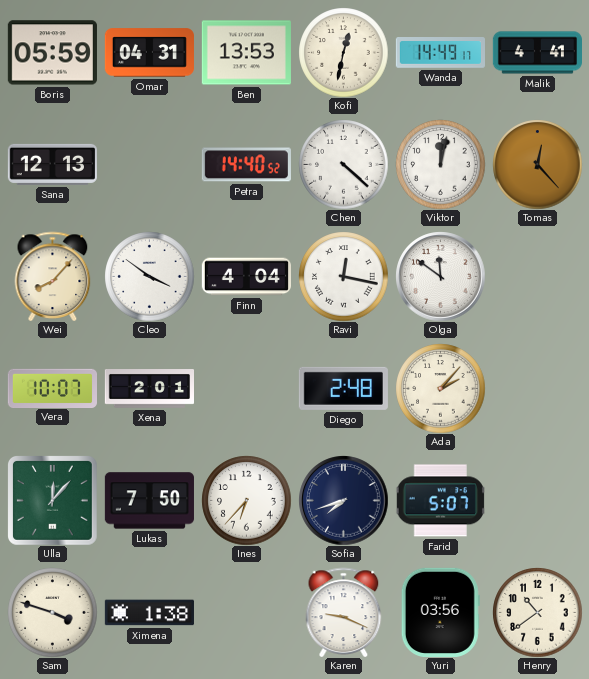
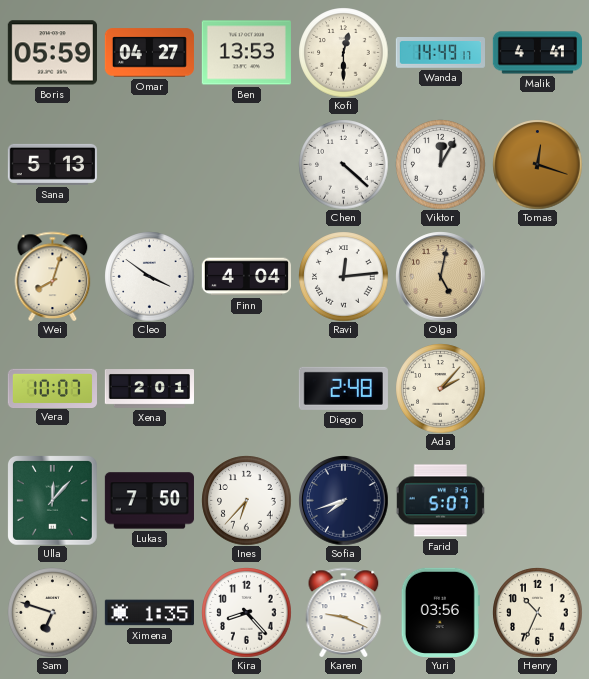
Omar: 04:31 -> 04:27
Kofi: 12:32 -> 12:30
Sana: 12:13 -> 5:13
Petra: 14:40 -> none
Viktor: 12:02 -> 12:05
Tomas: 12:23 -> 12:18
Wei: 8:07 -> 8:03
Ravi: 12:17 -> 12:14
Olga: 11:51 -> 5:02
Olga dial: white -> champagne
Sam: 3:48 -> 6:48
Ximena: 1:38 -> 1:35
Kira: none -> 8:23
Henry: 10:39 -> 10:34
